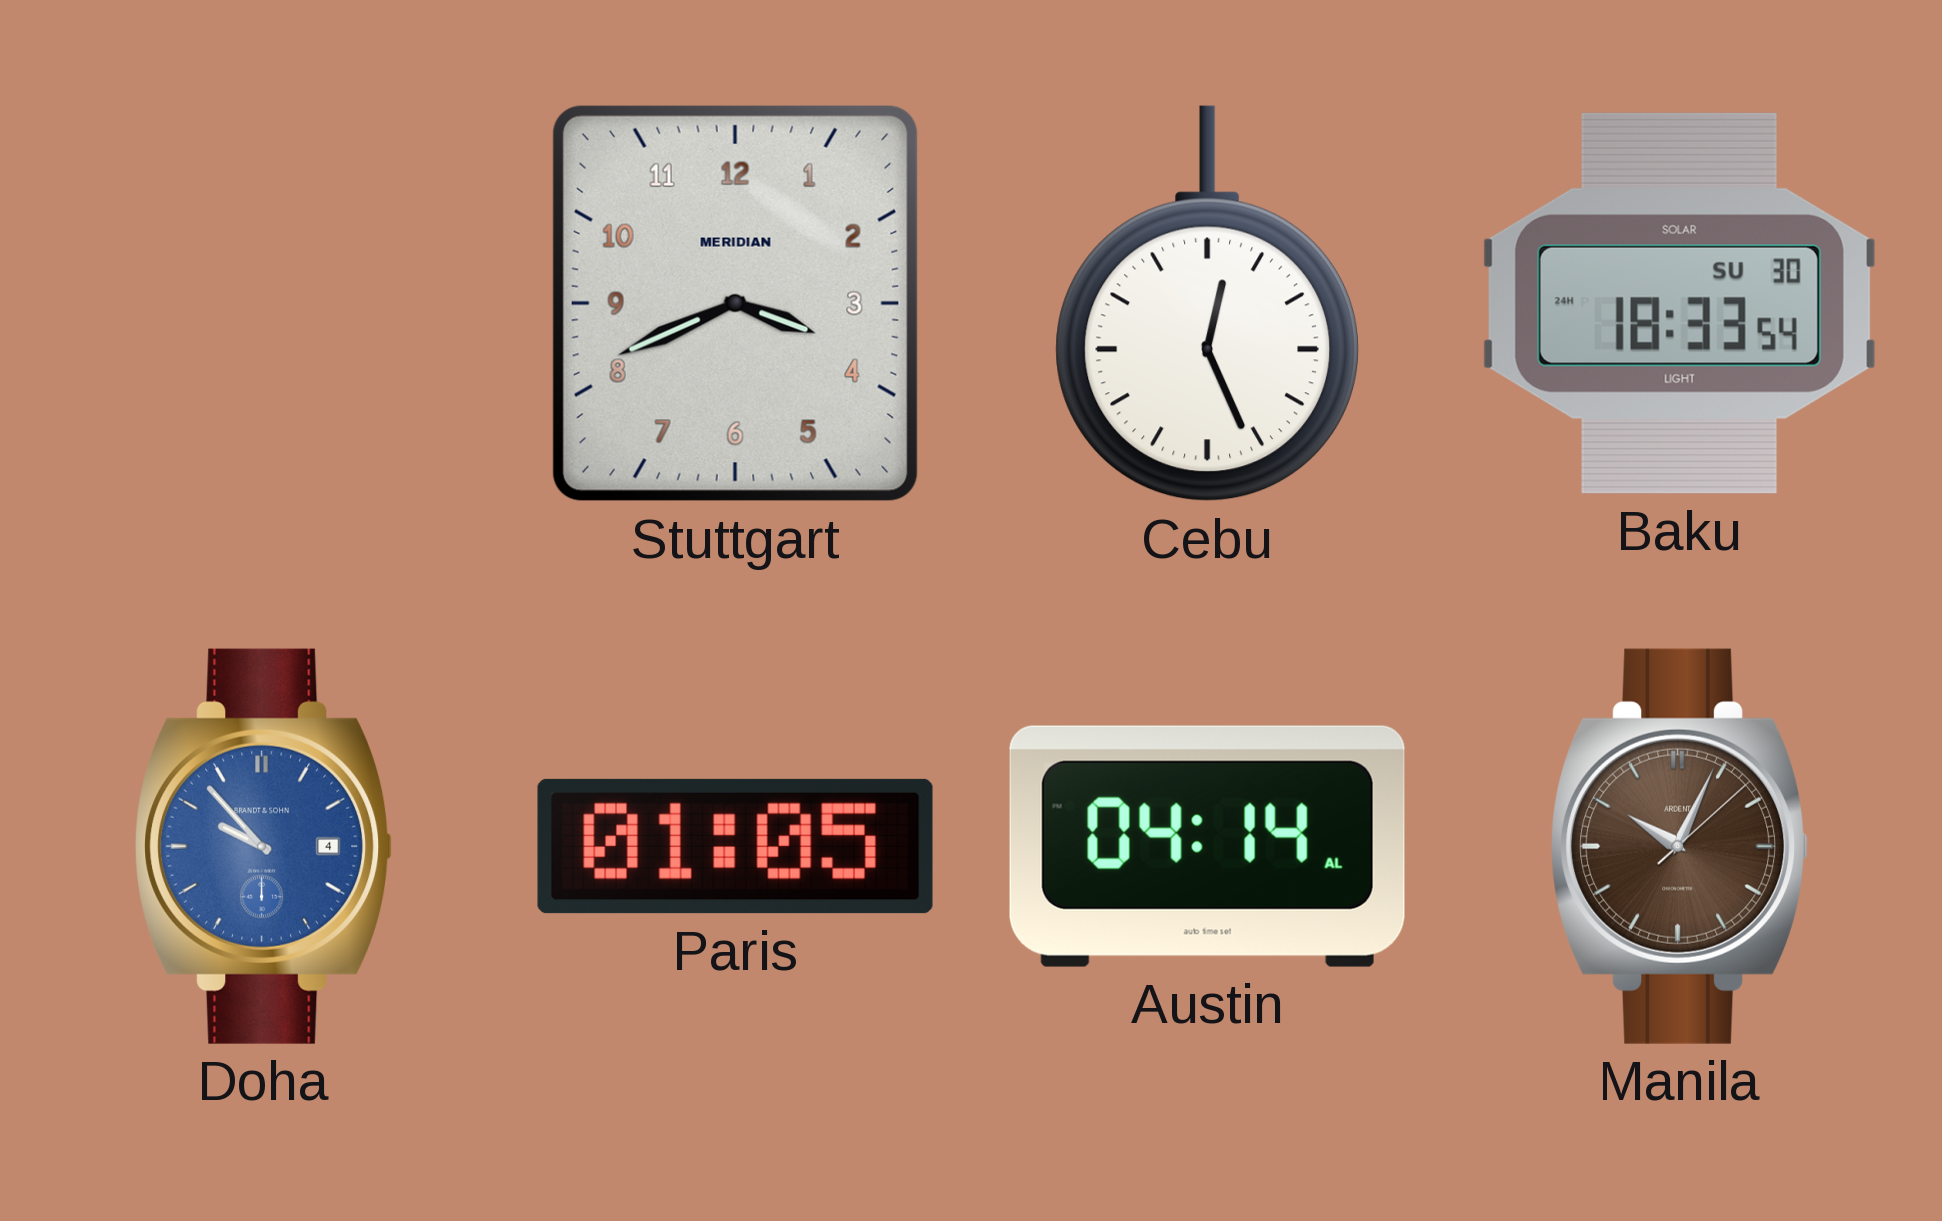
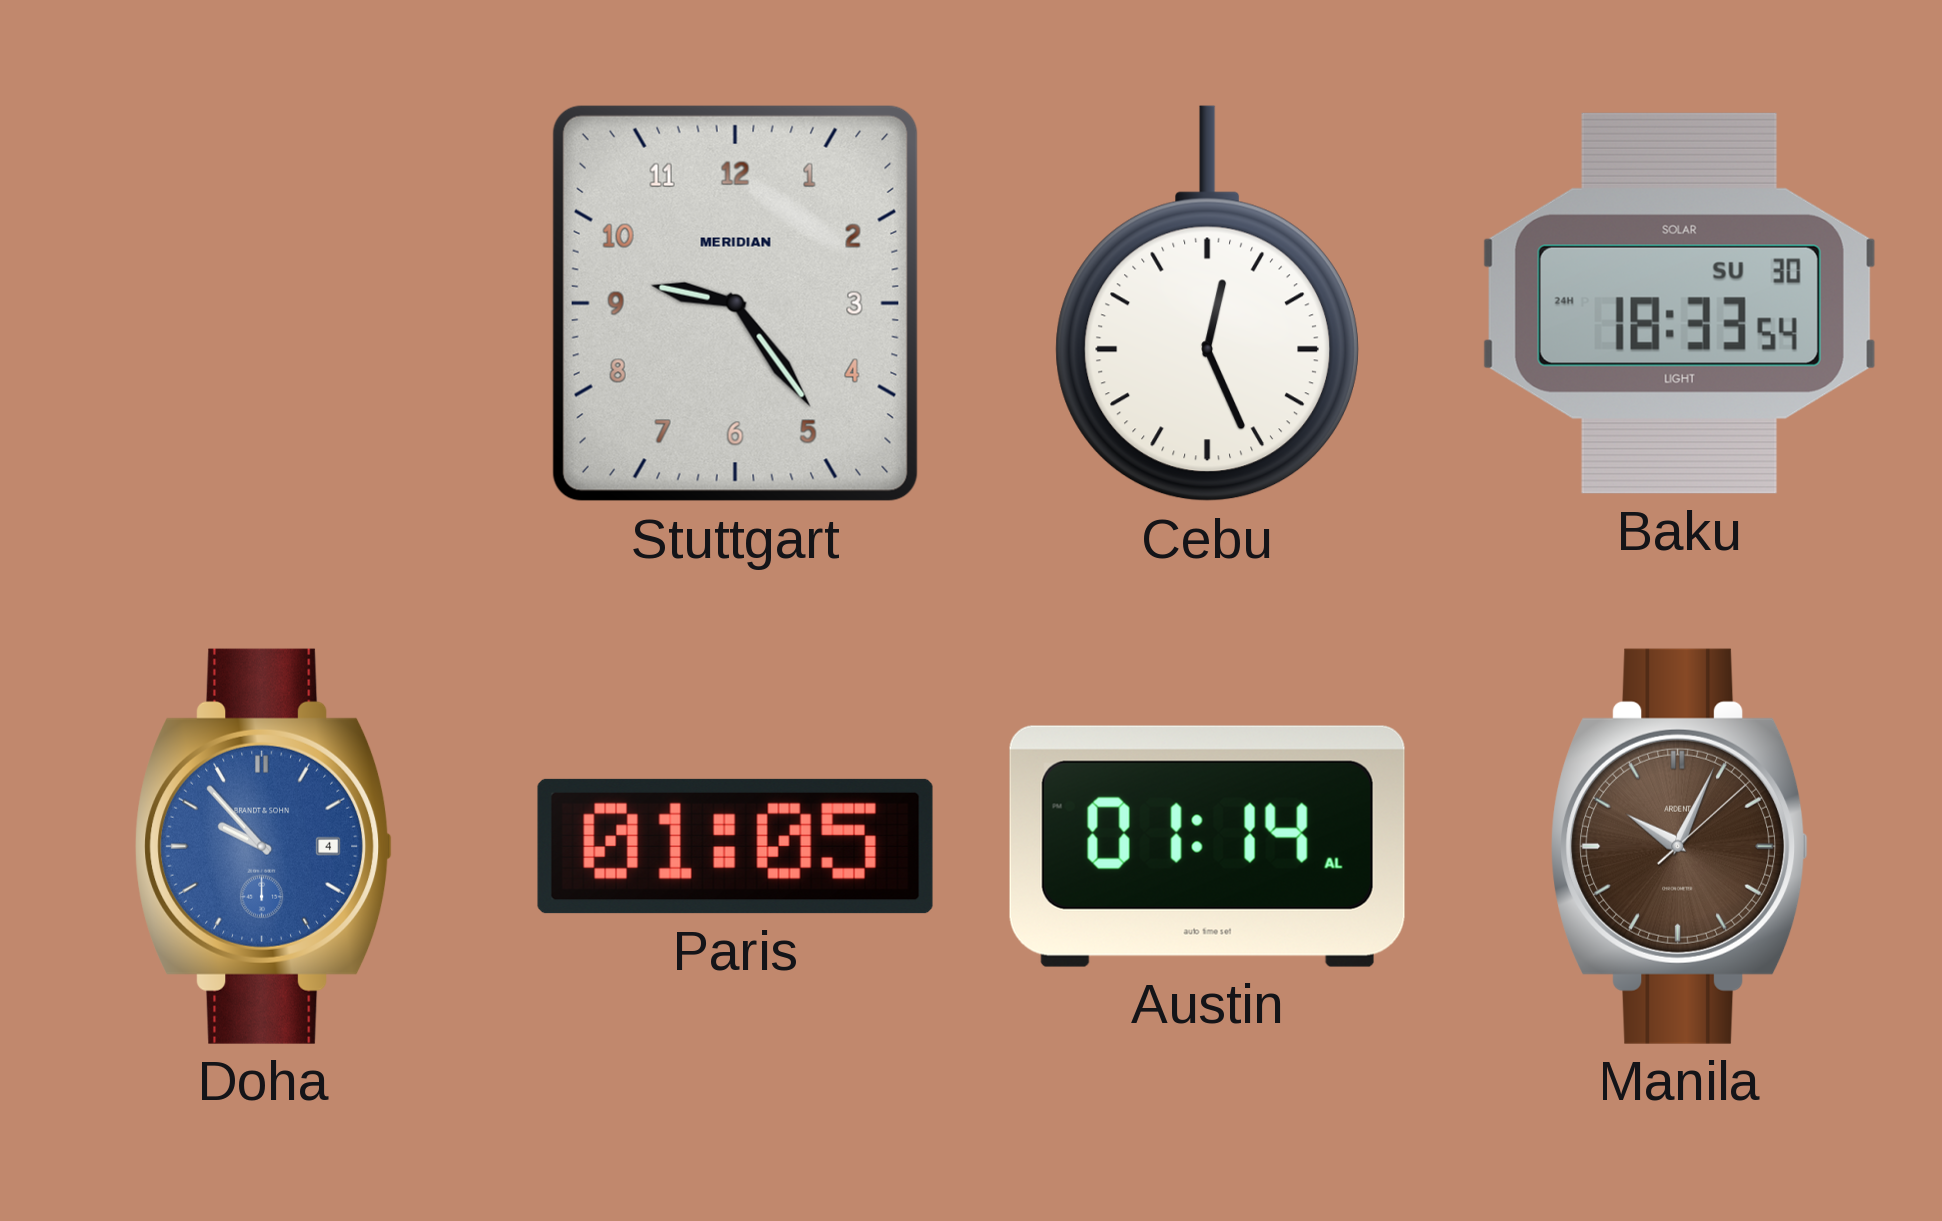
Stuttgart: 3:41 -> 9:24
Austin: 04:14 -> 01:14
